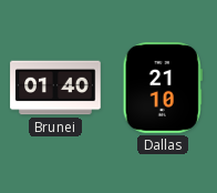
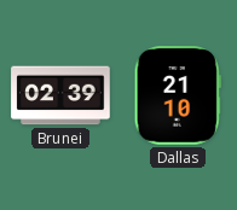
Brunei: 01:40 -> 02:39
